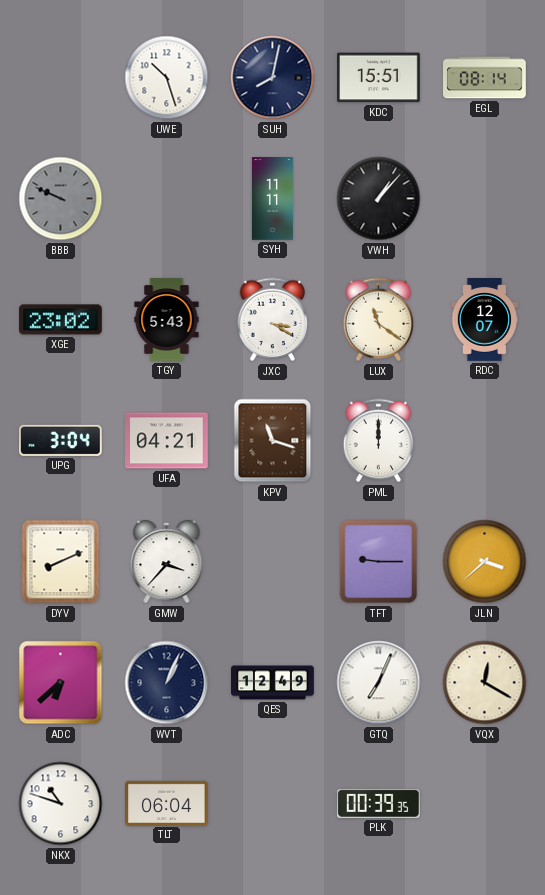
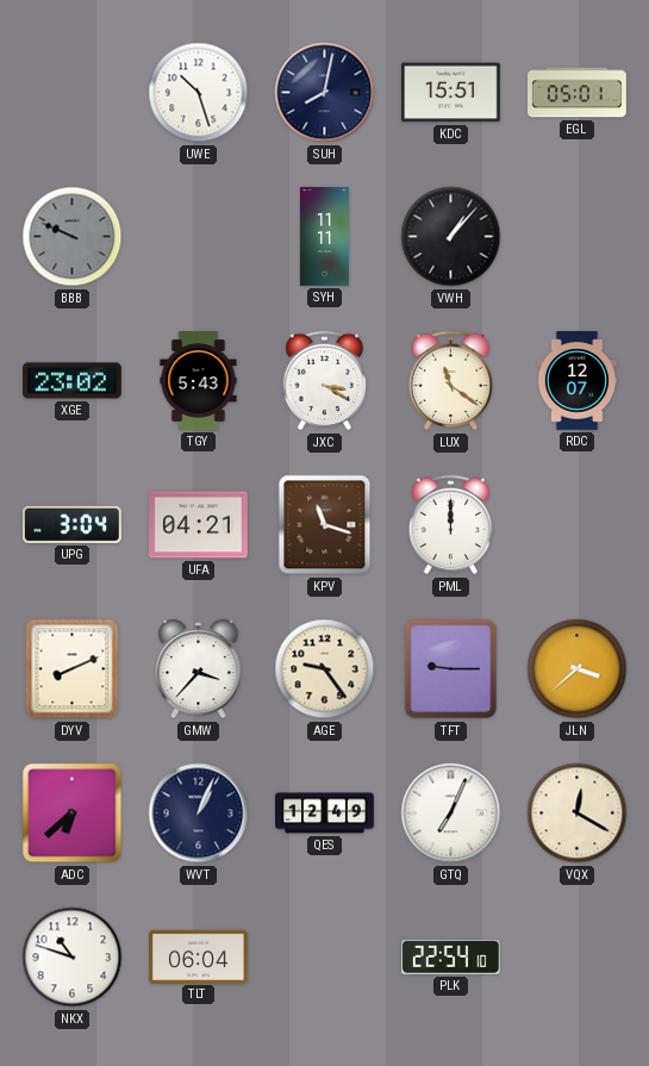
EGL: 08:14 -> 05:01
AGE: none -> 9:24
PLK: 00:39 -> 22:54
